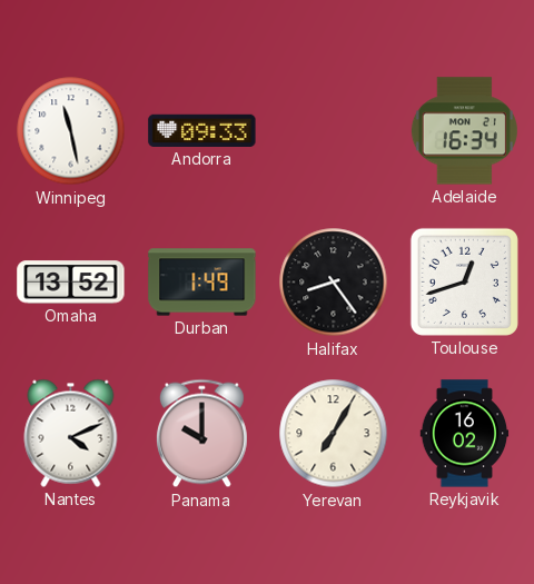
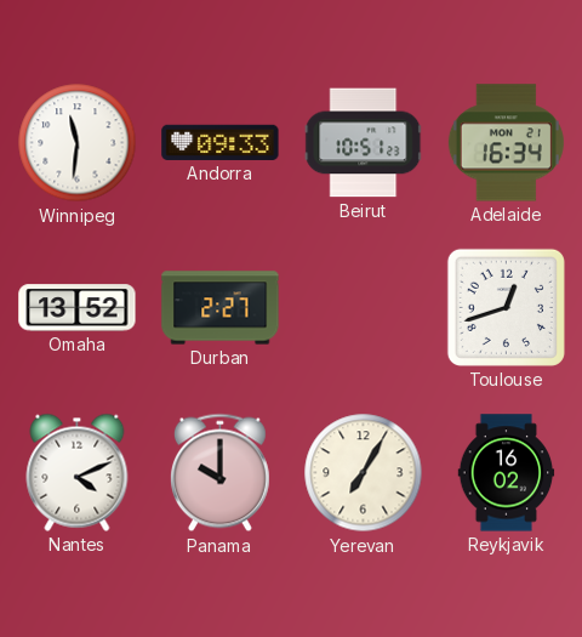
Winnipeg: 11:28 -> 11:31
Beirut: none -> 10:51
Durban: 1:49 -> 2:27
Halifax: 8:24 -> none
